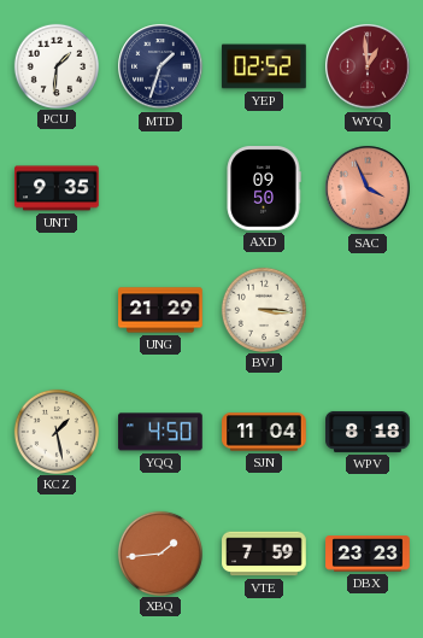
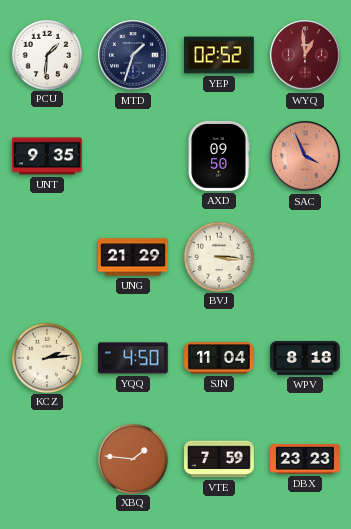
KCZ: 1:28 -> 2:14
XBQ: 1:44 -> 1:46
